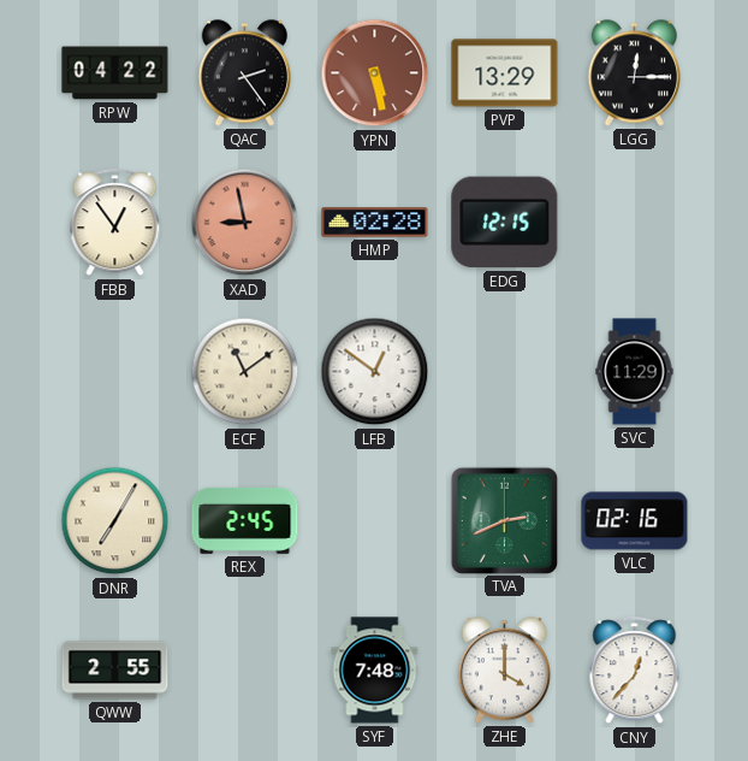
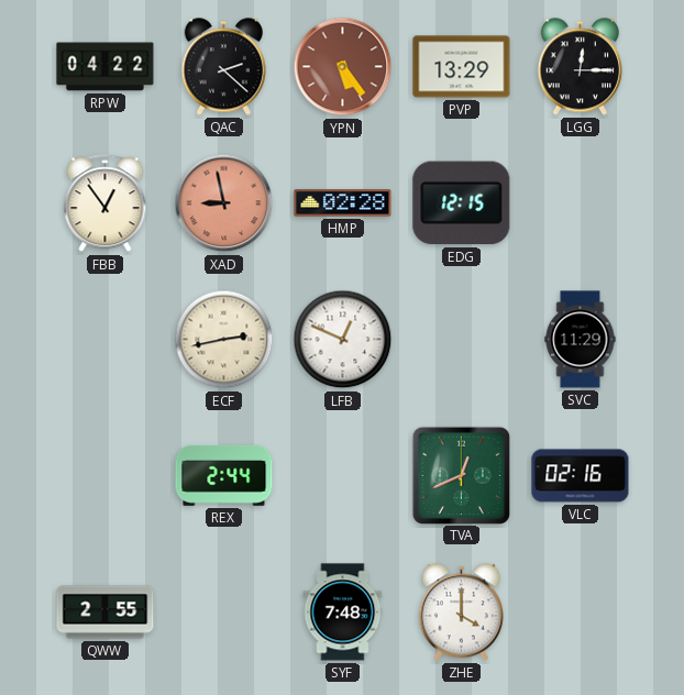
QAC: 2:24 -> 2:22
YPN: 5:28 -> 5:24
ECF: 11:09 -> 2:43
LFB: 12:51 -> 12:49
DNR: 7:05 -> none
REX: 2:45 -> 2:44
TVA: 2:41 -> 12:41
CNY: 12:37 -> none
